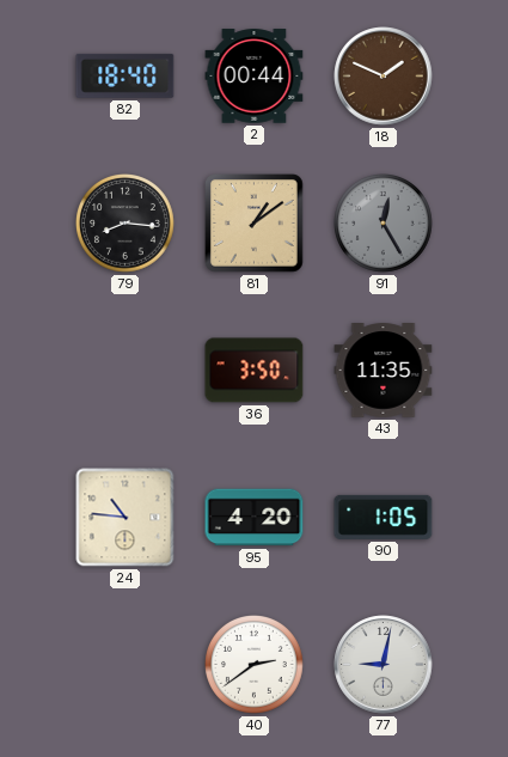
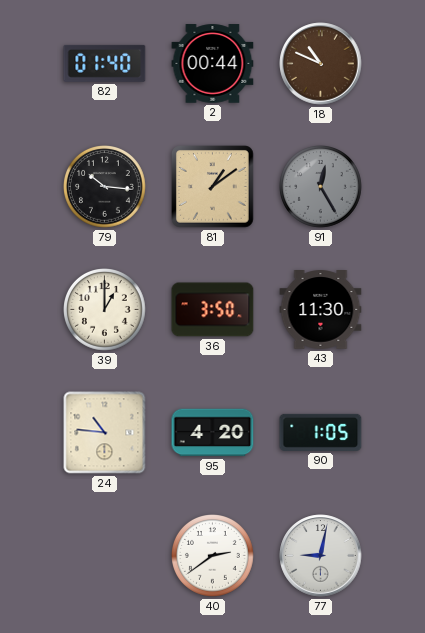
82: 18:40 -> 01:40
18: 1:49 -> 10:49
79: 8:16 -> 10:16
39: none -> 1:00
43: 11:35 -> 11:30
